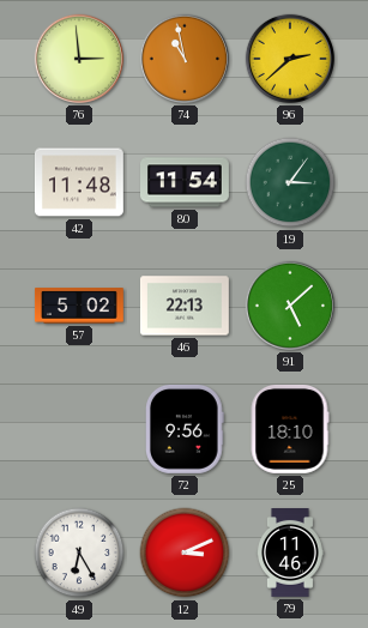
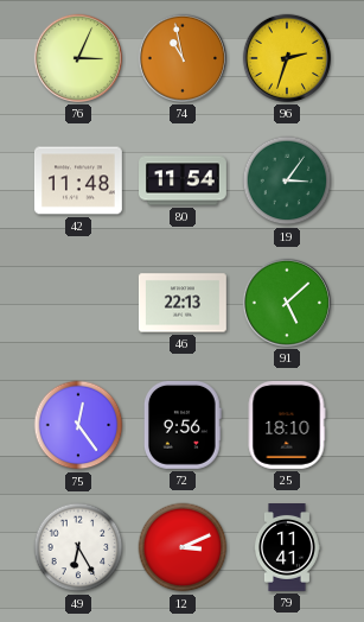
76: 2:59 -> 3:04
96: 2:38 -> 2:33
57: 5:02 -> none
75: none -> 12:24
79: 11:46 -> 11:41
